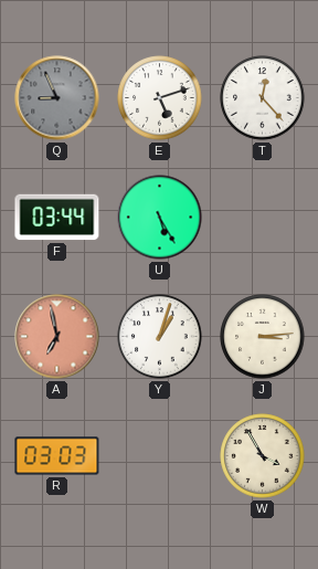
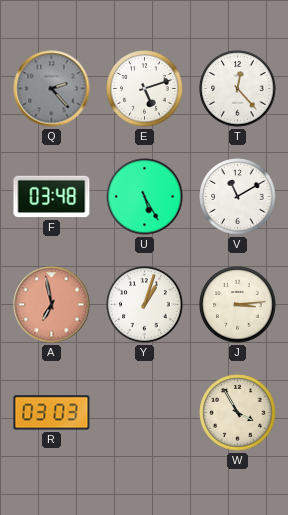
Q: 8:56 -> 2:23
F: 03:44 -> 03:48
V: none -> 11:10
